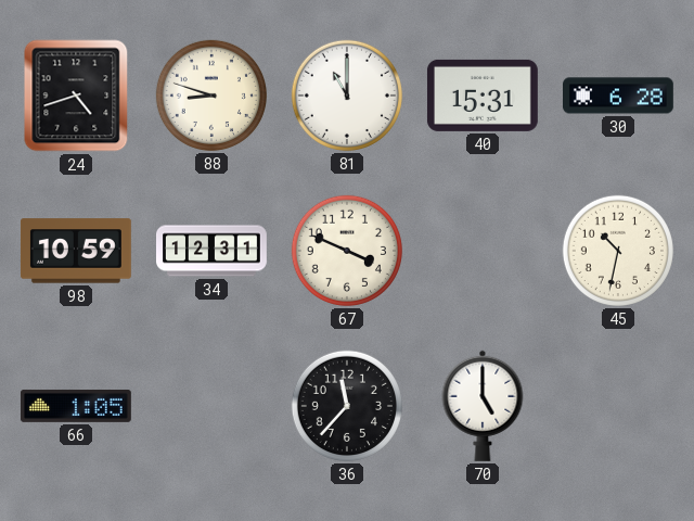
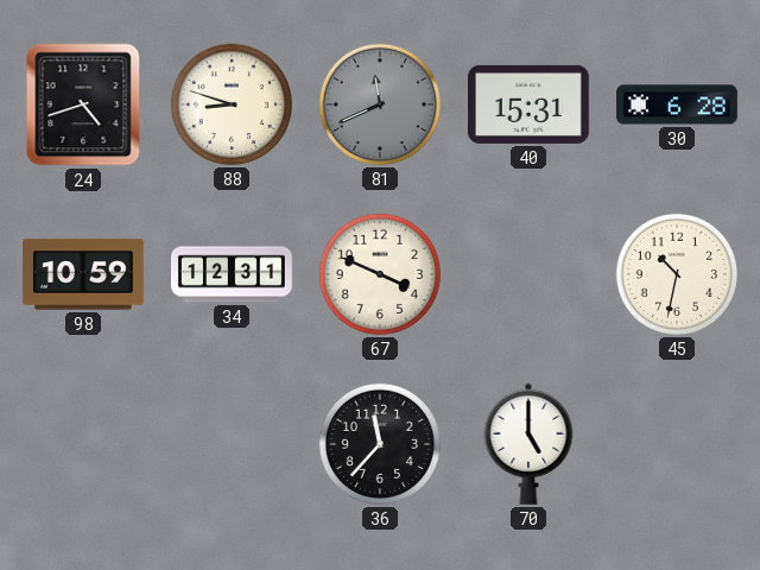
81: 11:00 -> 11:41
81 dial: white -> grey
66: 1:05 -> none
